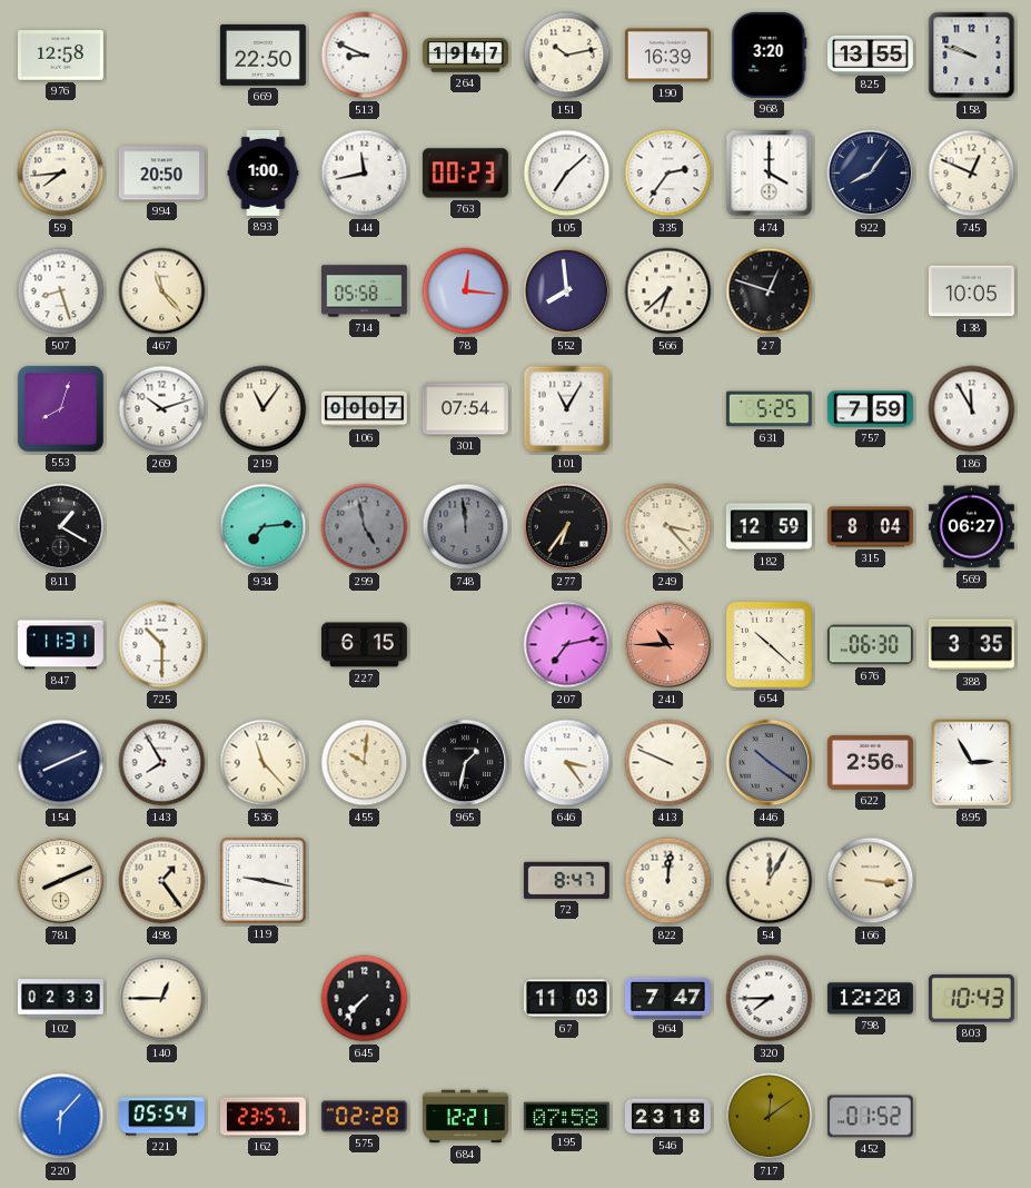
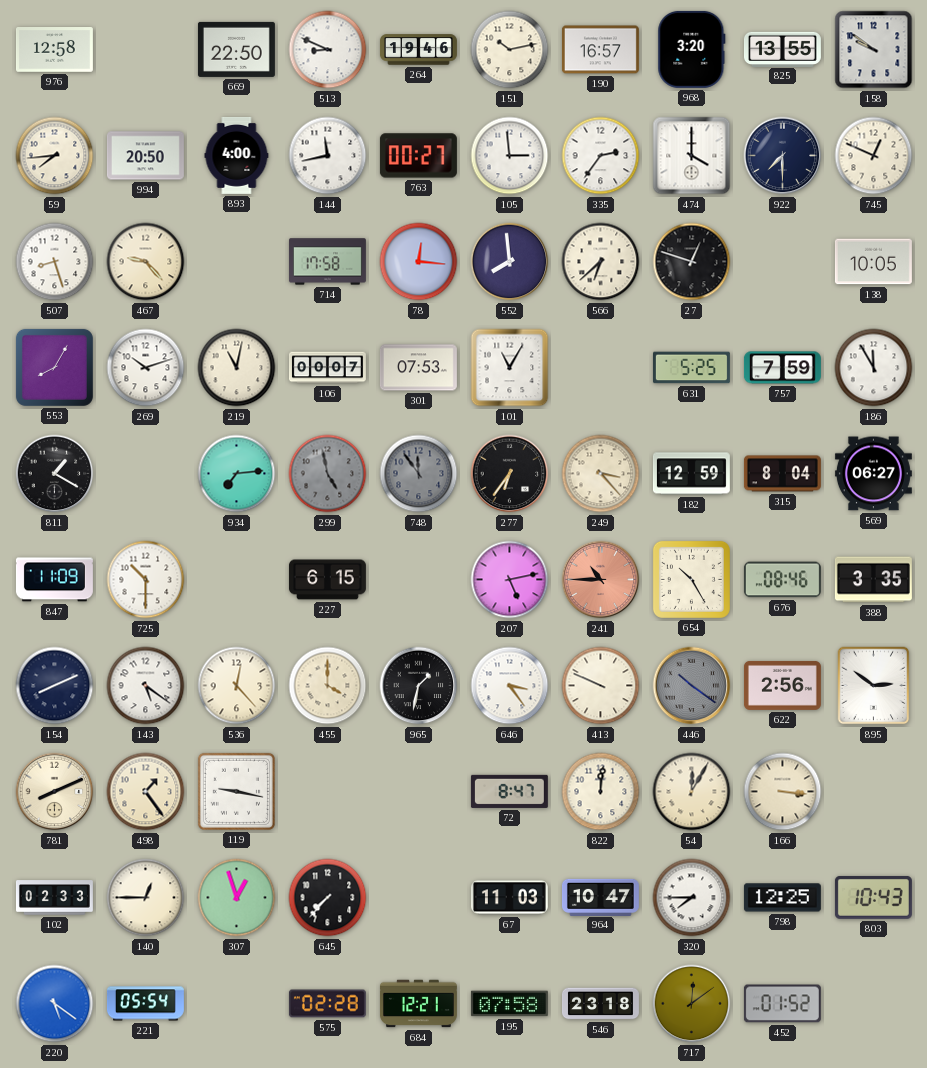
264: 19:47 -> 19:46
190: 16:39 -> 16:57
158: 9:48 -> 9:51
893: 1:00 -> 4:00
763: 00:23 -> 00:27
105: 7:08 -> 2:59
922: 8:06 -> 7:30
467: 11:23 -> 9:23
714: 05:58 -> 17:58
553: 8:03 -> 8:05
219: 11:06 -> 11:02
301: 07:54 -> 07:53
748: 11:59 -> 11:54
847: 11:31 -> 11:09
207: 7:13 -> 5:13
654: 10:22 -> 10:25
676: 06:30 -> 08:46
143: 7:55 -> 5:21
536: 11:23 -> 12:23
455: 10:01 -> 4:00
895: 2:55 -> 2:51
307: none -> 12:57
964: 7:47 -> 10:47
798: 12:20 -> 12:25
220: 6:07 -> 5:21
162: 23:57 -> none
